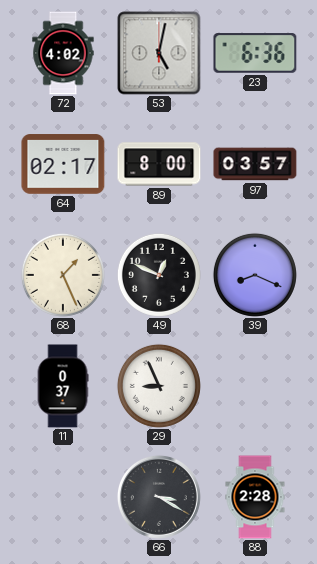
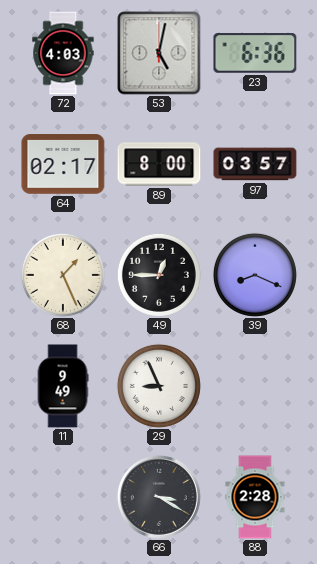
72: 4:02 -> 4:03
49: 12:49 -> 12:45
11: 0:37 -> 9:49
